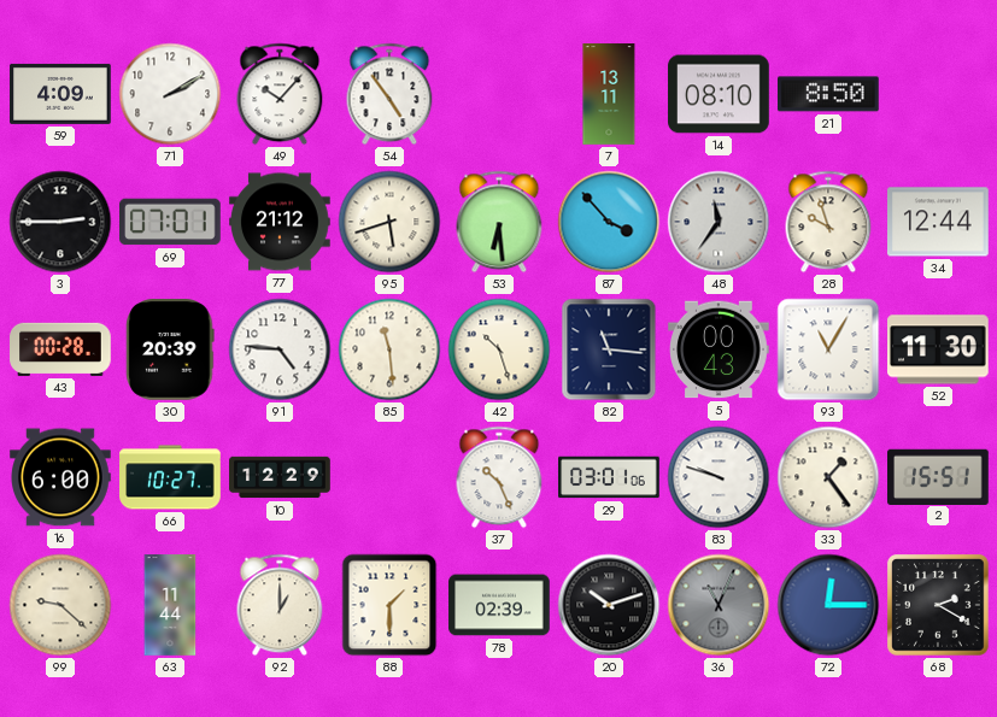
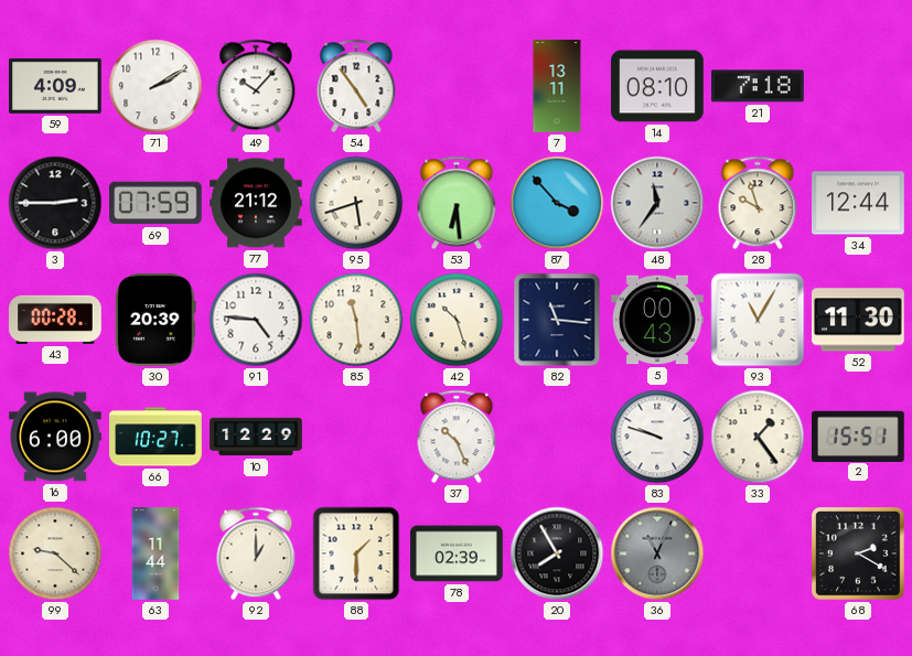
21: 8:50 -> 7:18
69: 07:01 -> 07:59
29: 03:01 -> none
20: 10:12 -> 7:55
72: 12:15 -> none
